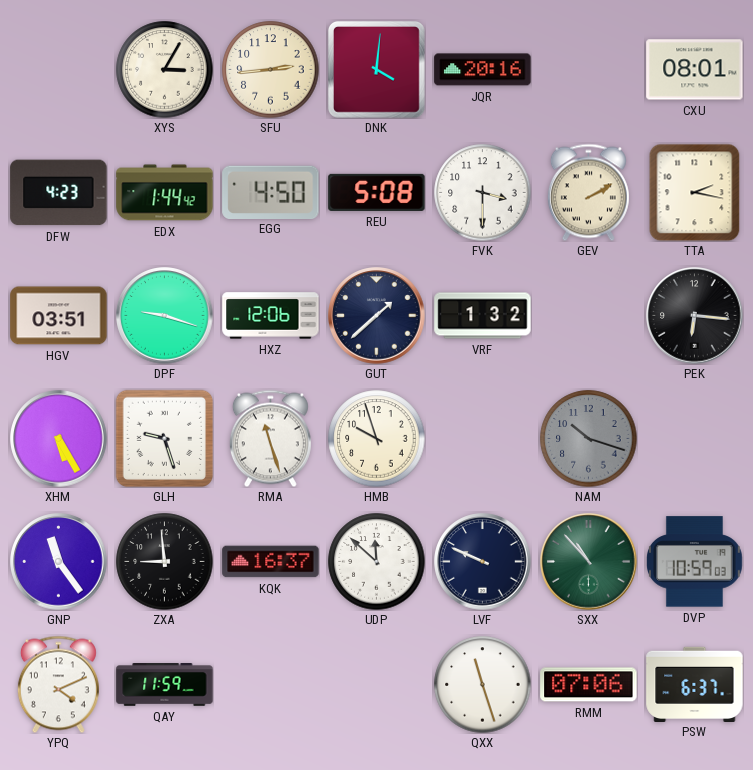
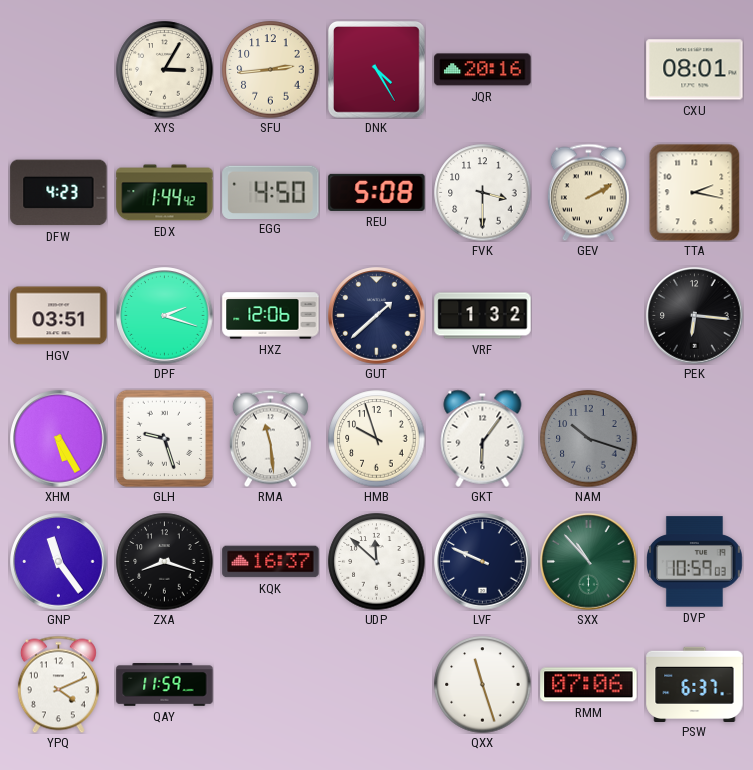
DNK: 4:01 -> 4:25
DPF: 9:18 -> 2:18
RMA: 11:27 -> 11:29
GKT: none -> 6:06
ZXA: 8:59 -> 8:18
